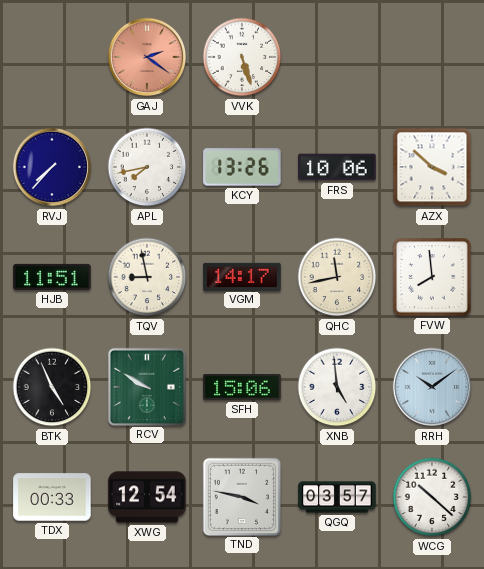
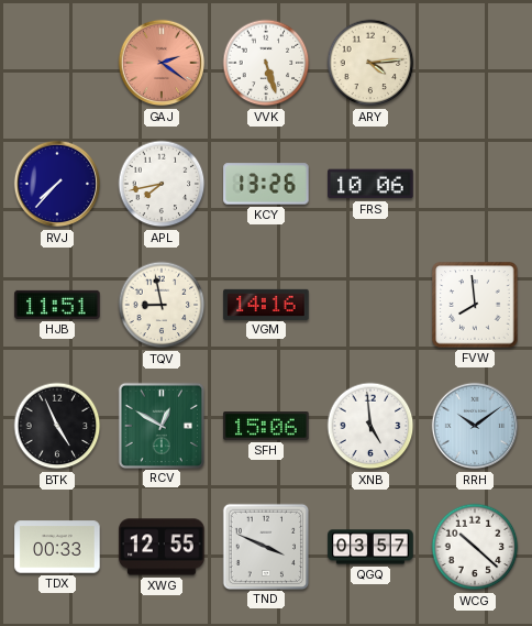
ARY: none -> 4:14
AZX: 3:52 -> none
VGM: 14:17 -> 14:16
QHC: 11:43 -> none
RCV: 9:50 -> 12:50
XWG: 12:54 -> 12:55
TND: 3:47 -> 3:49
